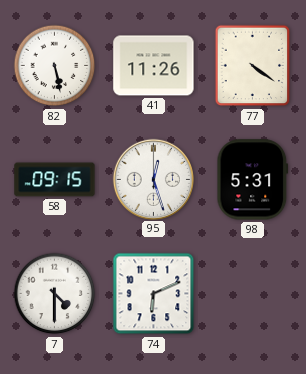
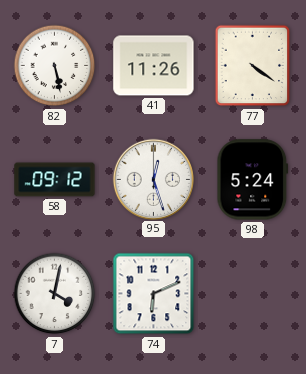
58: 09:15 -> 09:12
98: 5:31 -> 5:24
7: 4:30 -> 4:02
